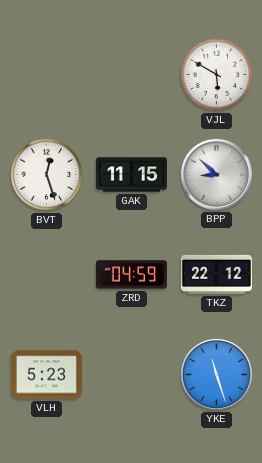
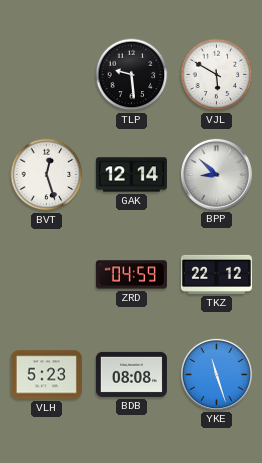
TLP: none -> 9:29
GAK: 11:15 -> 12:14
BDB: none -> 08:08
